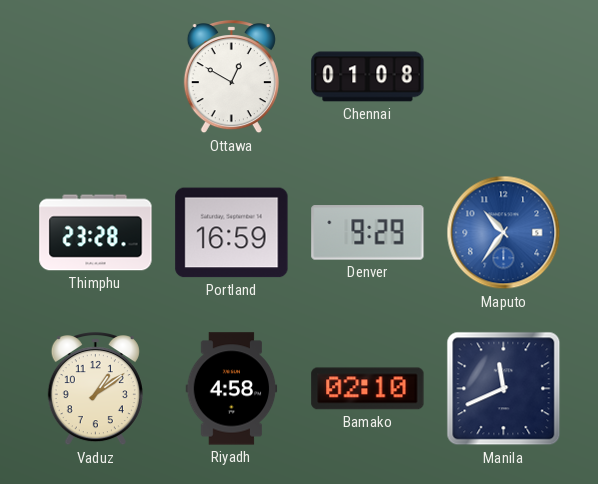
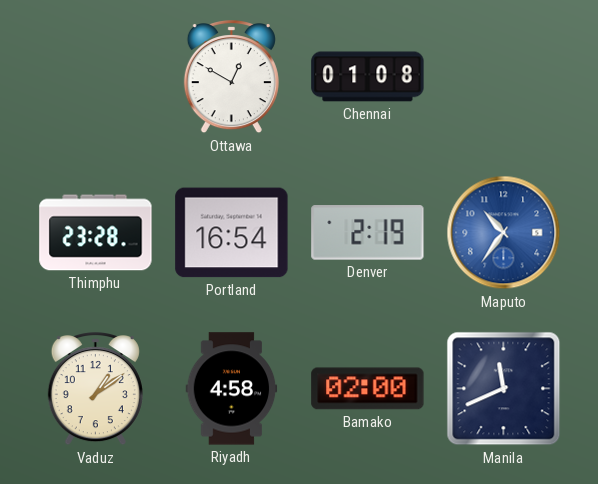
Portland: 16:59 -> 16:54
Denver: 9:29 -> 2:19
Bamako: 02:10 -> 02:00
